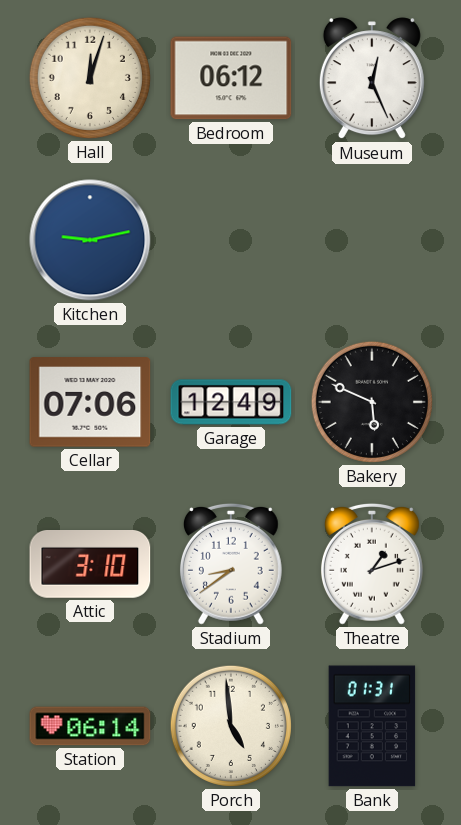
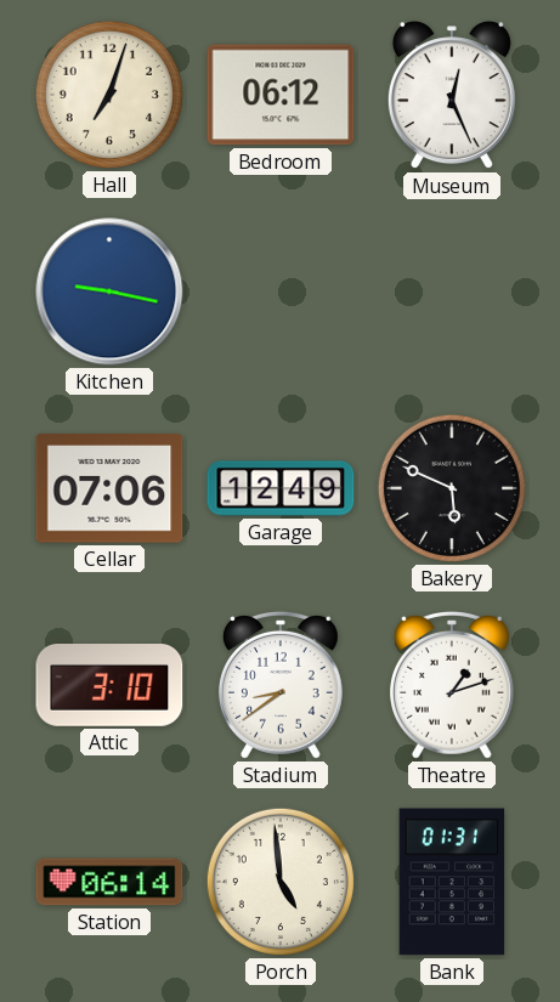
Hall: 12:03 -> 7:03
Kitchen: 9:13 -> 9:17
